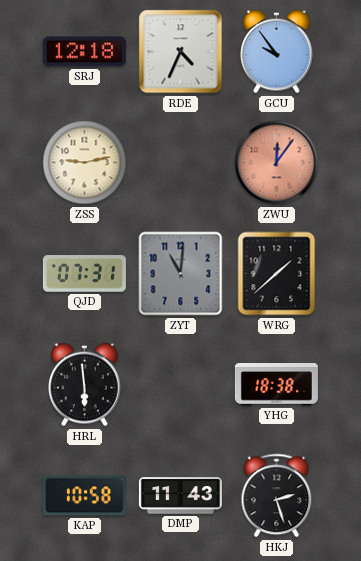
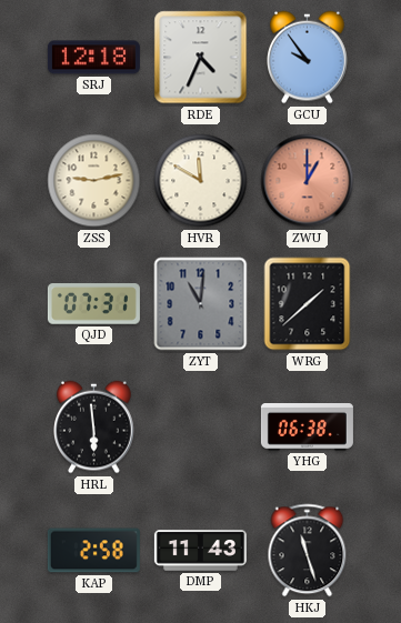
HVR: none -> 11:50
ZWU: 12:06 -> 1:00
YHG: 18:38 -> 06:38
KAP: 10:58 -> 2:58
HKJ: 2:27 -> 11:27
